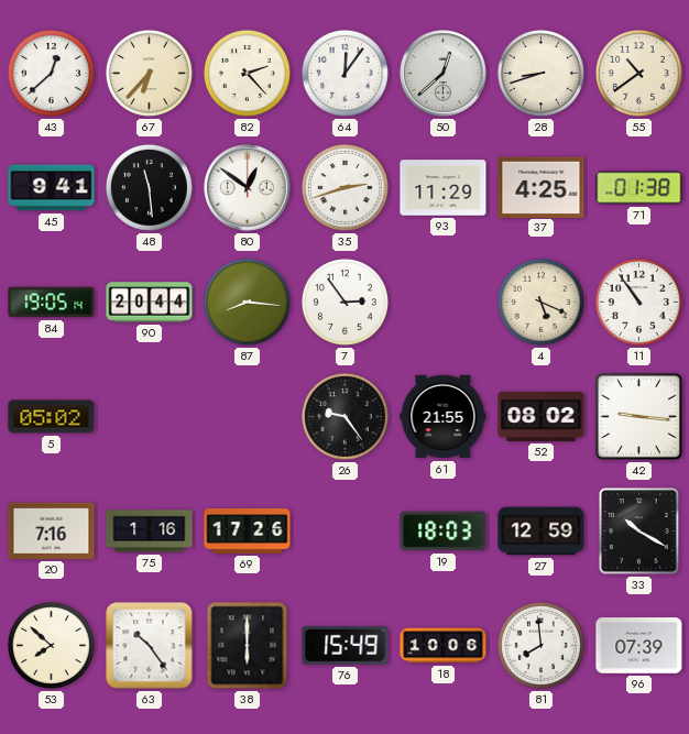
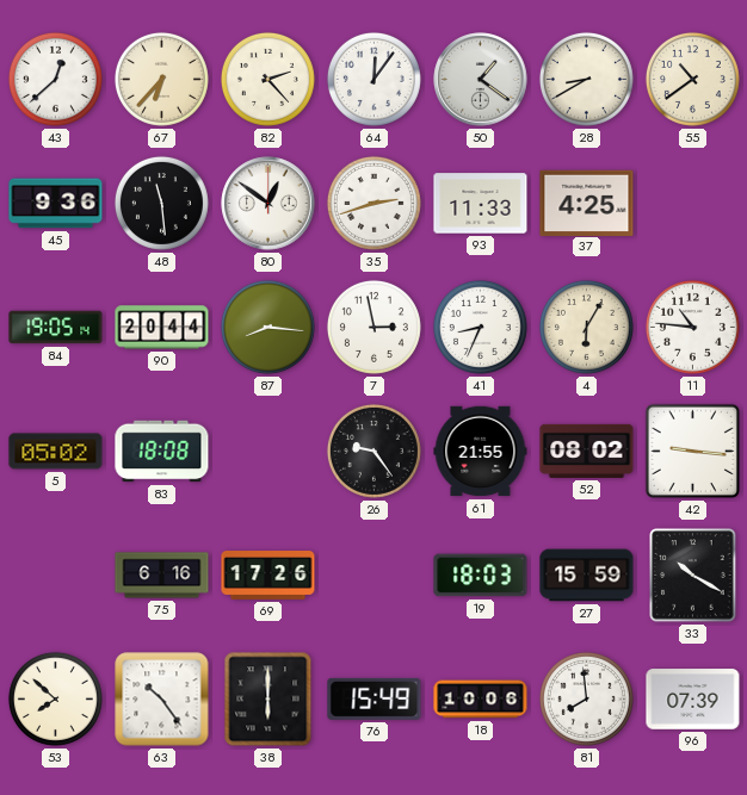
50: 12:38 -> 1:21
28: 8:42 -> 8:40
45: 9:41 -> 9:36
93: 11:29 -> 11:33
71: 01:38 -> none
7: 2:54 -> 2:58
41: none -> 8:34
4: 5:19 -> 6:05
11: 10:54 -> 10:46
83: none -> 18:08
20: 7:16 -> none
75: 1:16 -> 6:16
27: 12:59 -> 15:59
